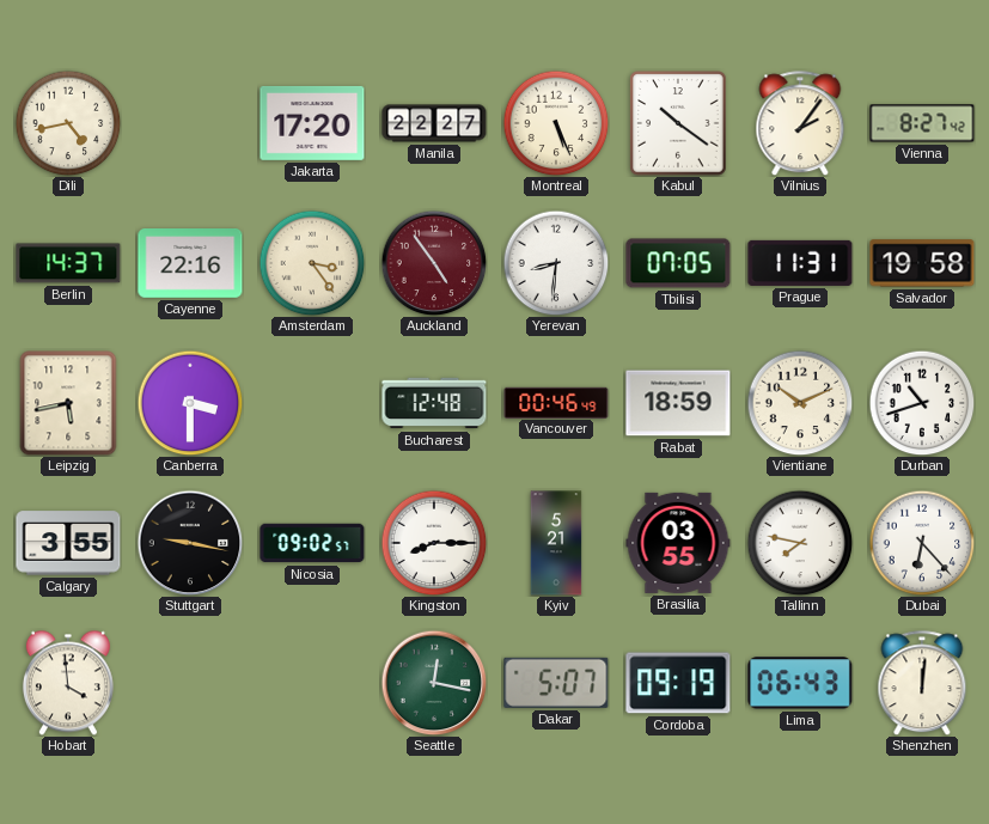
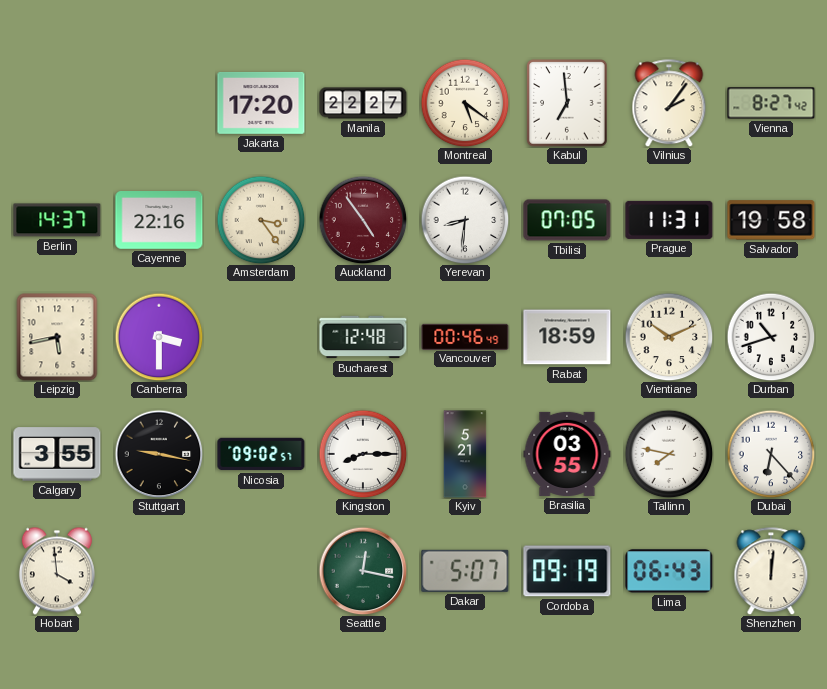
Dili: 4:43 -> none
Montreal: 5:26 -> 5:21
Kabul: 10:21 -> 6:59
